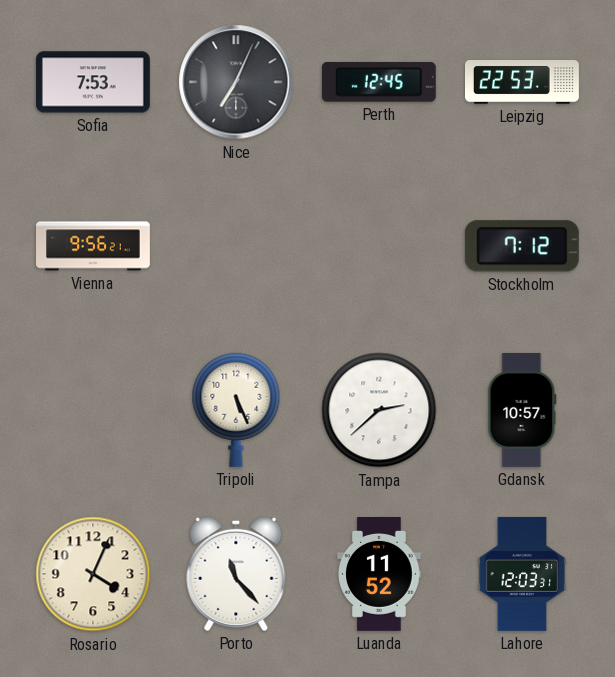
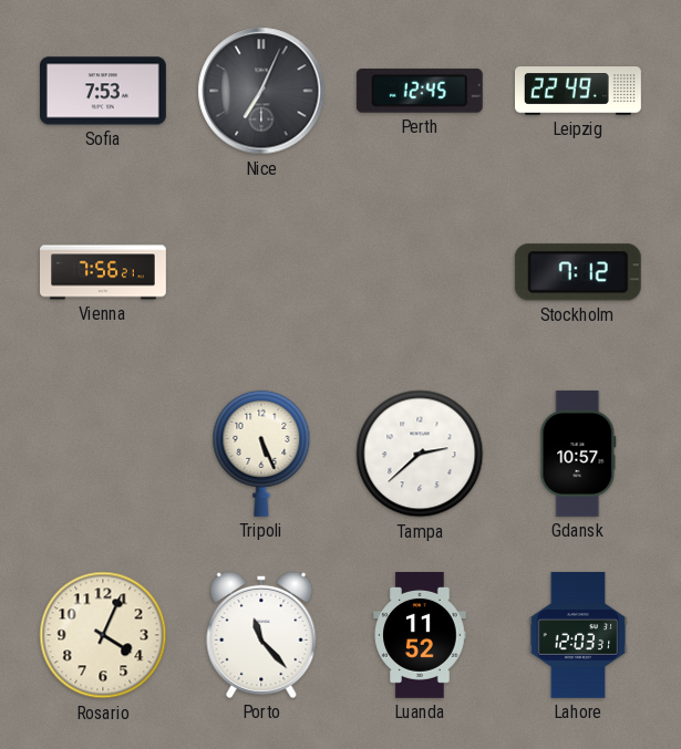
Leipzig: 22:53 -> 22:49
Vienna: 9:56 -> 7:56
